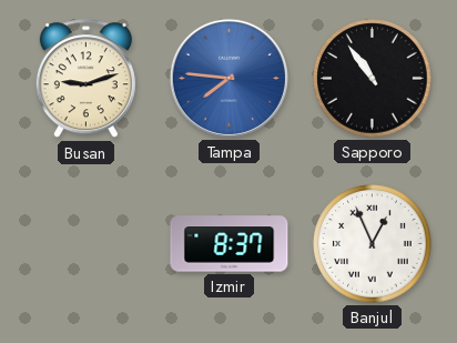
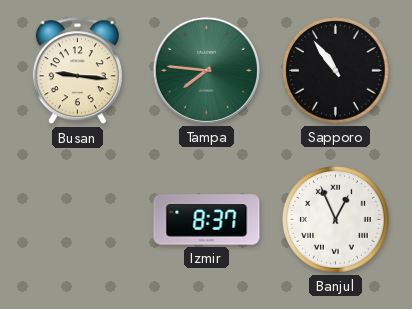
Busan: 9:12 -> 9:16
Tampa dial: blue -> green
